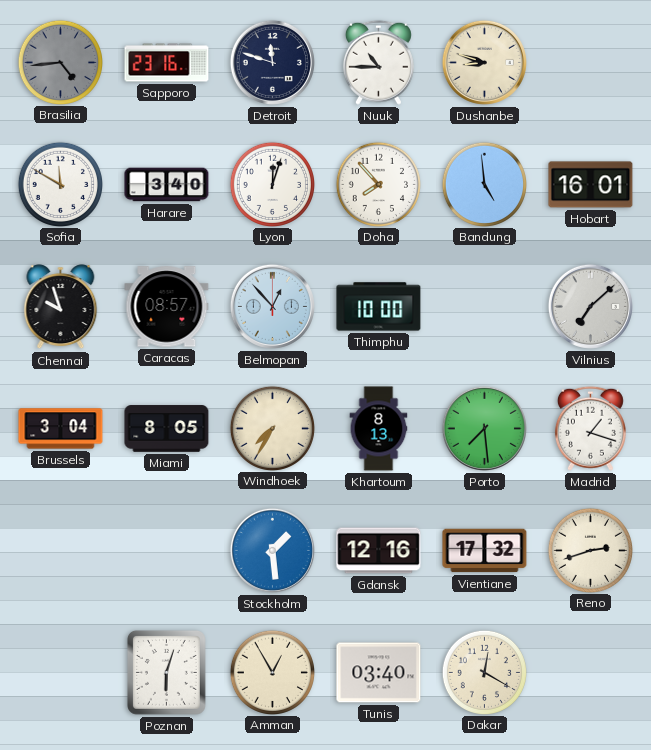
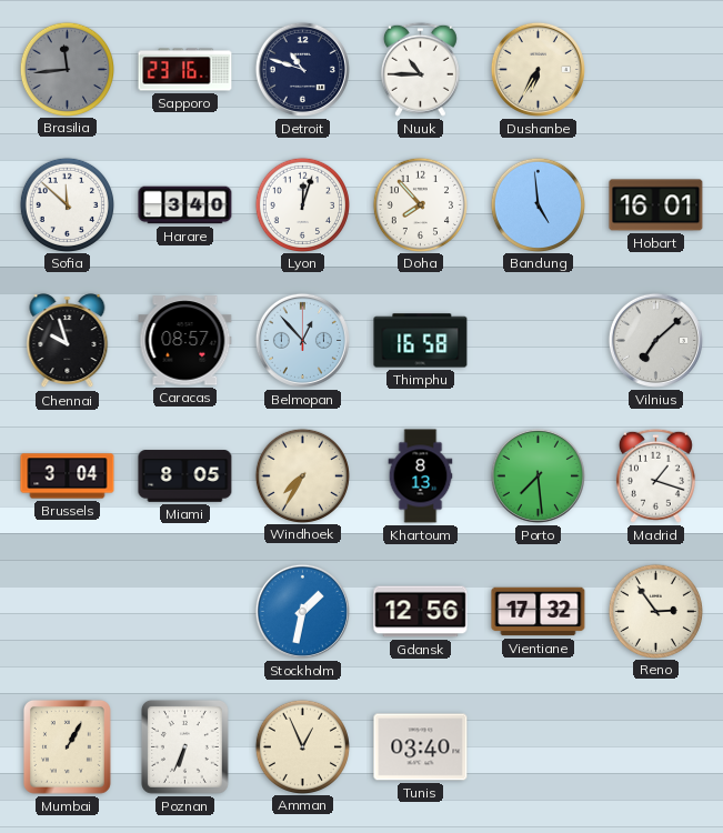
Brasilia: 4:44 -> 11:44
Detroit: 11:48 -> 10:48
Dushanbe: 8:48 -> 6:35
Sofia: 11:50 -> 11:52
Thimphu: 10:00 -> 16:58
Stockholm: 1:29 -> 1:32
Gdansk: 12:16 -> 12:56
Reno: 2:42 -> 2:54
Mumbai: none -> 1:05
Poznan: 6:03 -> 6:34
Amman: 12:55 -> 12:56
Dakar: 12:20 -> none
